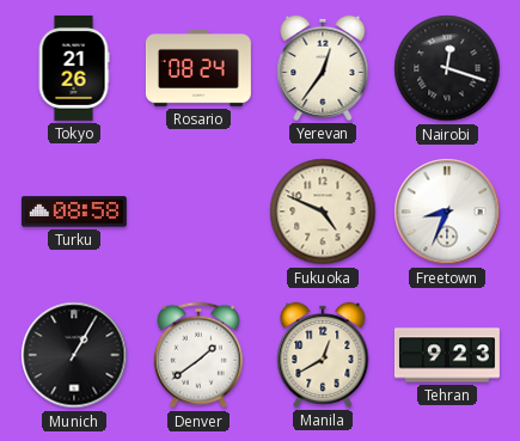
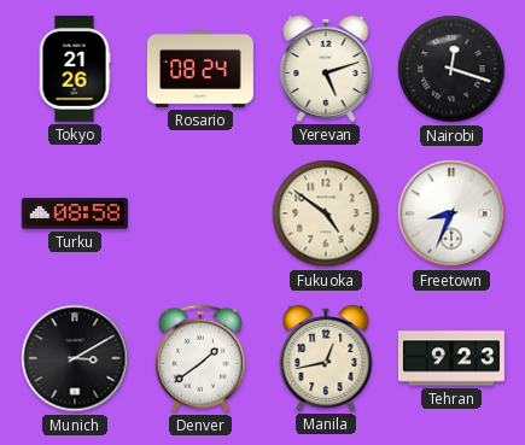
Yerevan: 12:36 -> 5:12
Fukuoka: 4:49 -> 4:51
Munich: 1:05 -> 3:10
Manila: 12:40 -> 12:43
